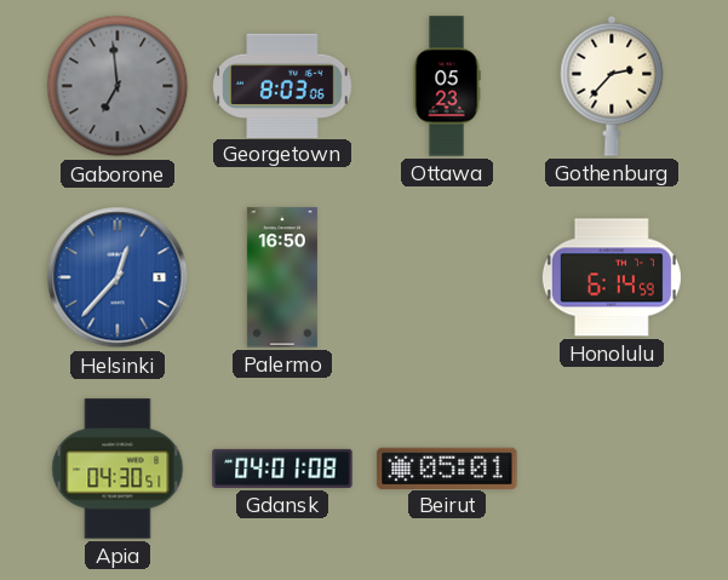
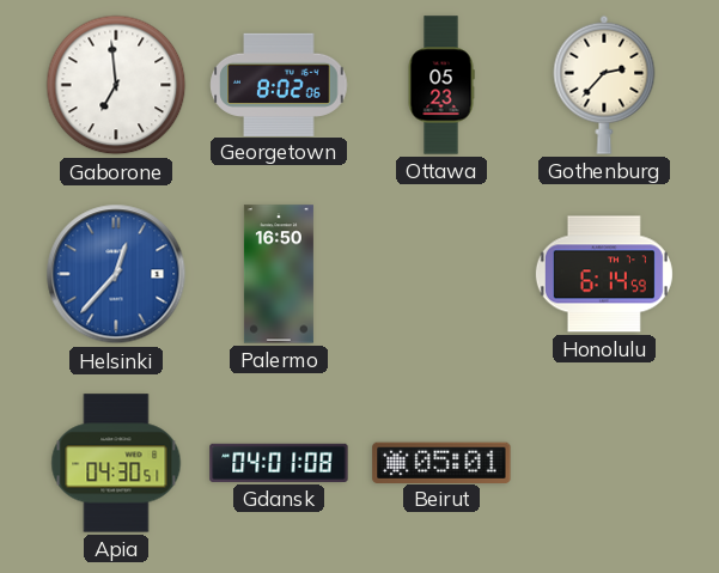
Gaborone dial: grey -> white
Georgetown: 8:03 -> 8:02
